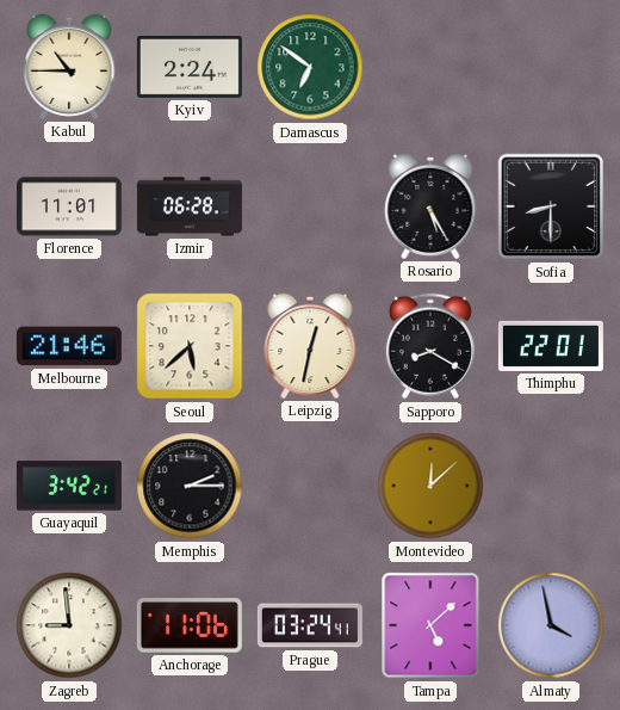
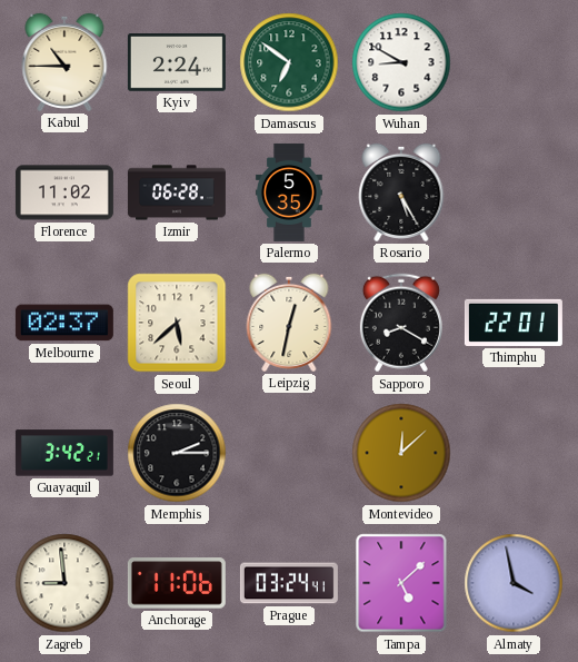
Wuhan: none -> 8:50
Florence: 11:01 -> 11:02
Palermo: none -> 5:35
Sofia: 8:30 -> none
Melbourne: 21:46 -> 02:37
